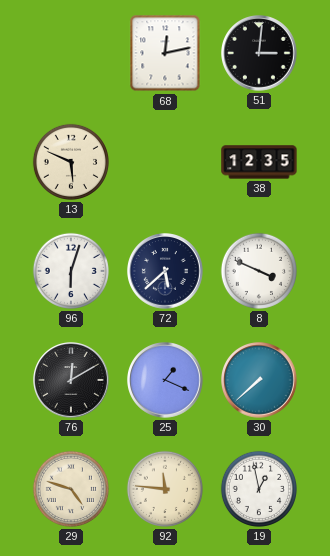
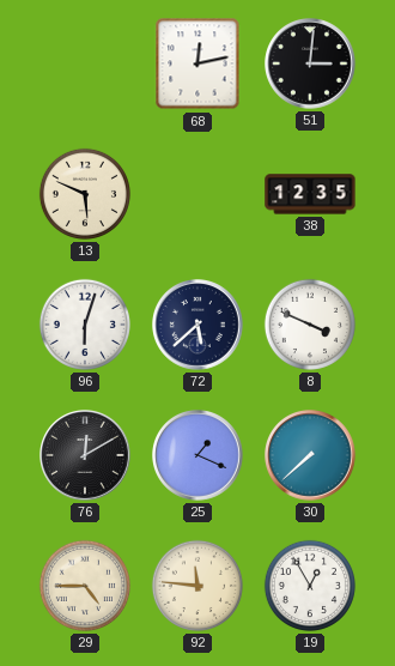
29: 4:48 -> 4:45
19: 12:58 -> 12:55
